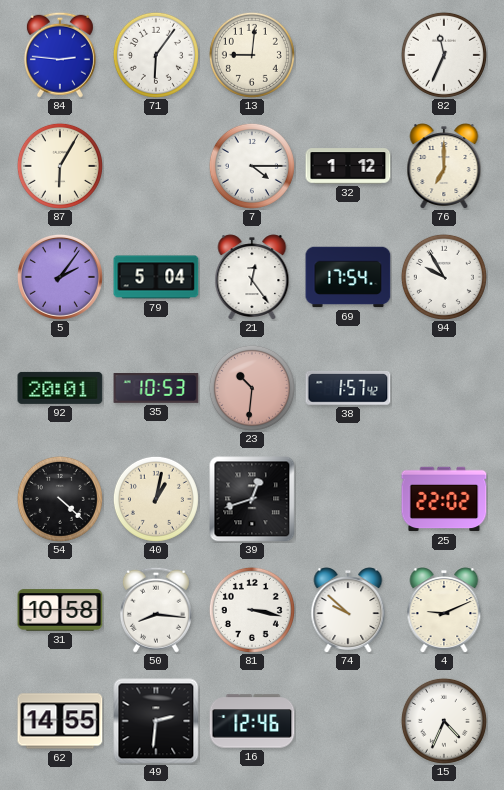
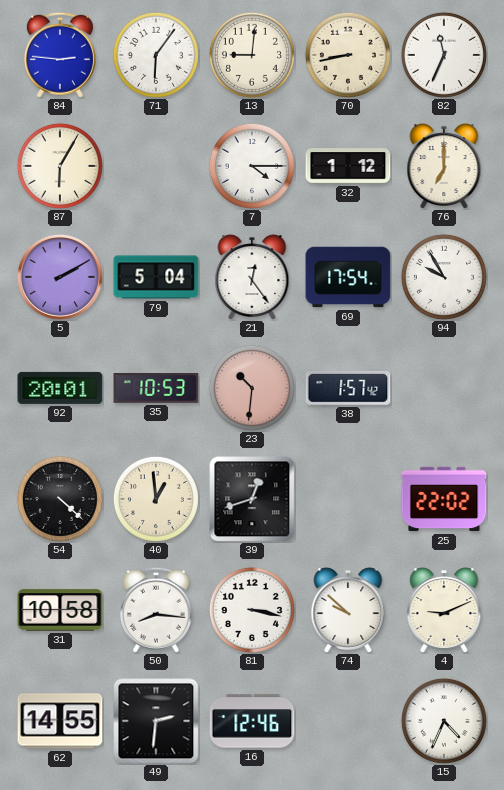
70: none -> 8:43
5: 2:06 -> 2:10
40: 1:02 -> 12:59
